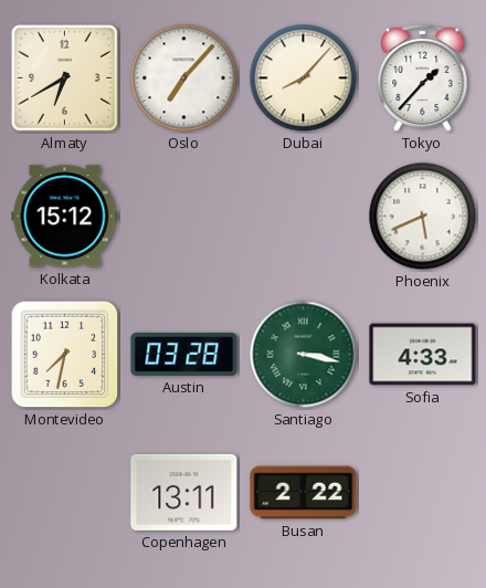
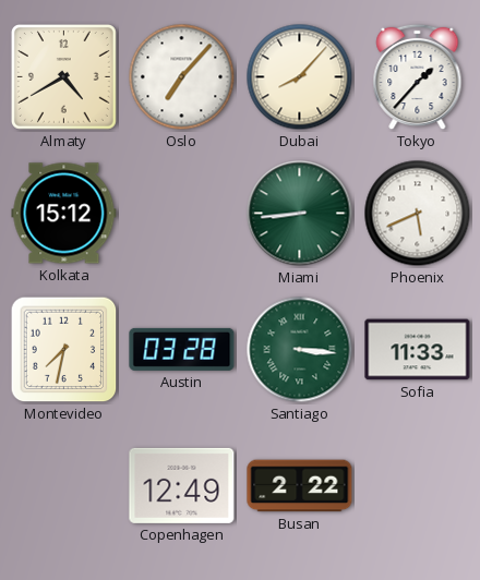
Almaty: 6:40 -> 4:40
Miami: none -> 8:44
Santiago: 3:17 -> 3:16
Sofia: 4:33 -> 11:33
Copenhagen: 13:11 -> 12:49
